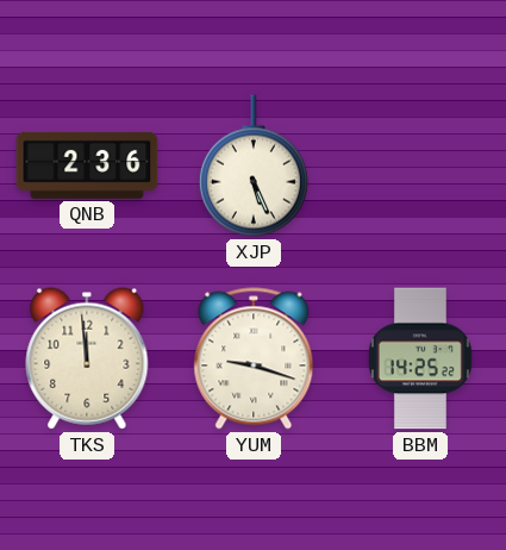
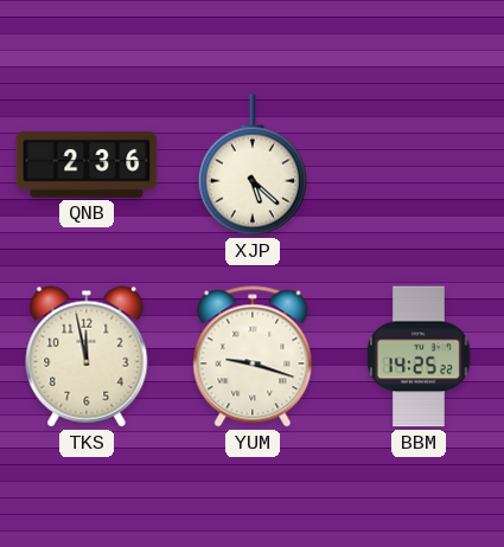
XJP: 5:26 -> 5:22
TKS: 11:59 -> 11:58
